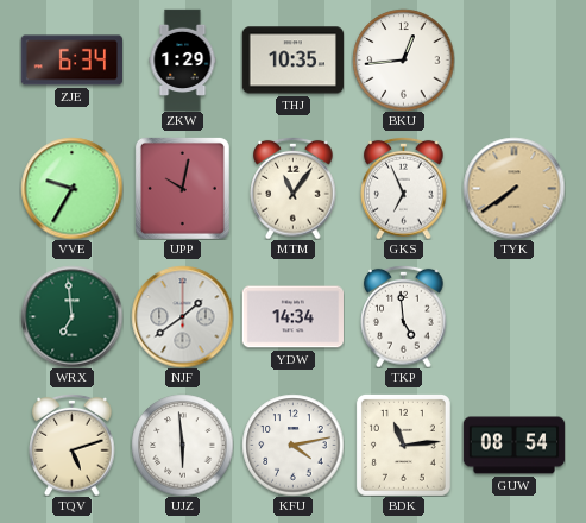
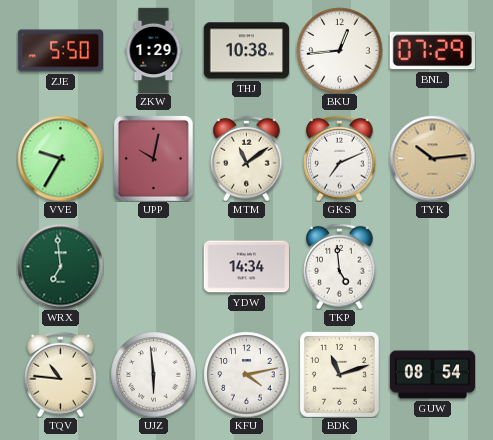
ZJE: 6:34 -> 5:50
THJ: 10:35 -> 10:38
BNL: none -> 07:29
MTM: 11:06 -> 11:09
GKS: 6:56 -> 7:11
TYK: 7:39 -> 10:14
NJF: 1:39 -> none
TQV: 5:12 -> 10:46
BDK: 11:14 -> 11:12
